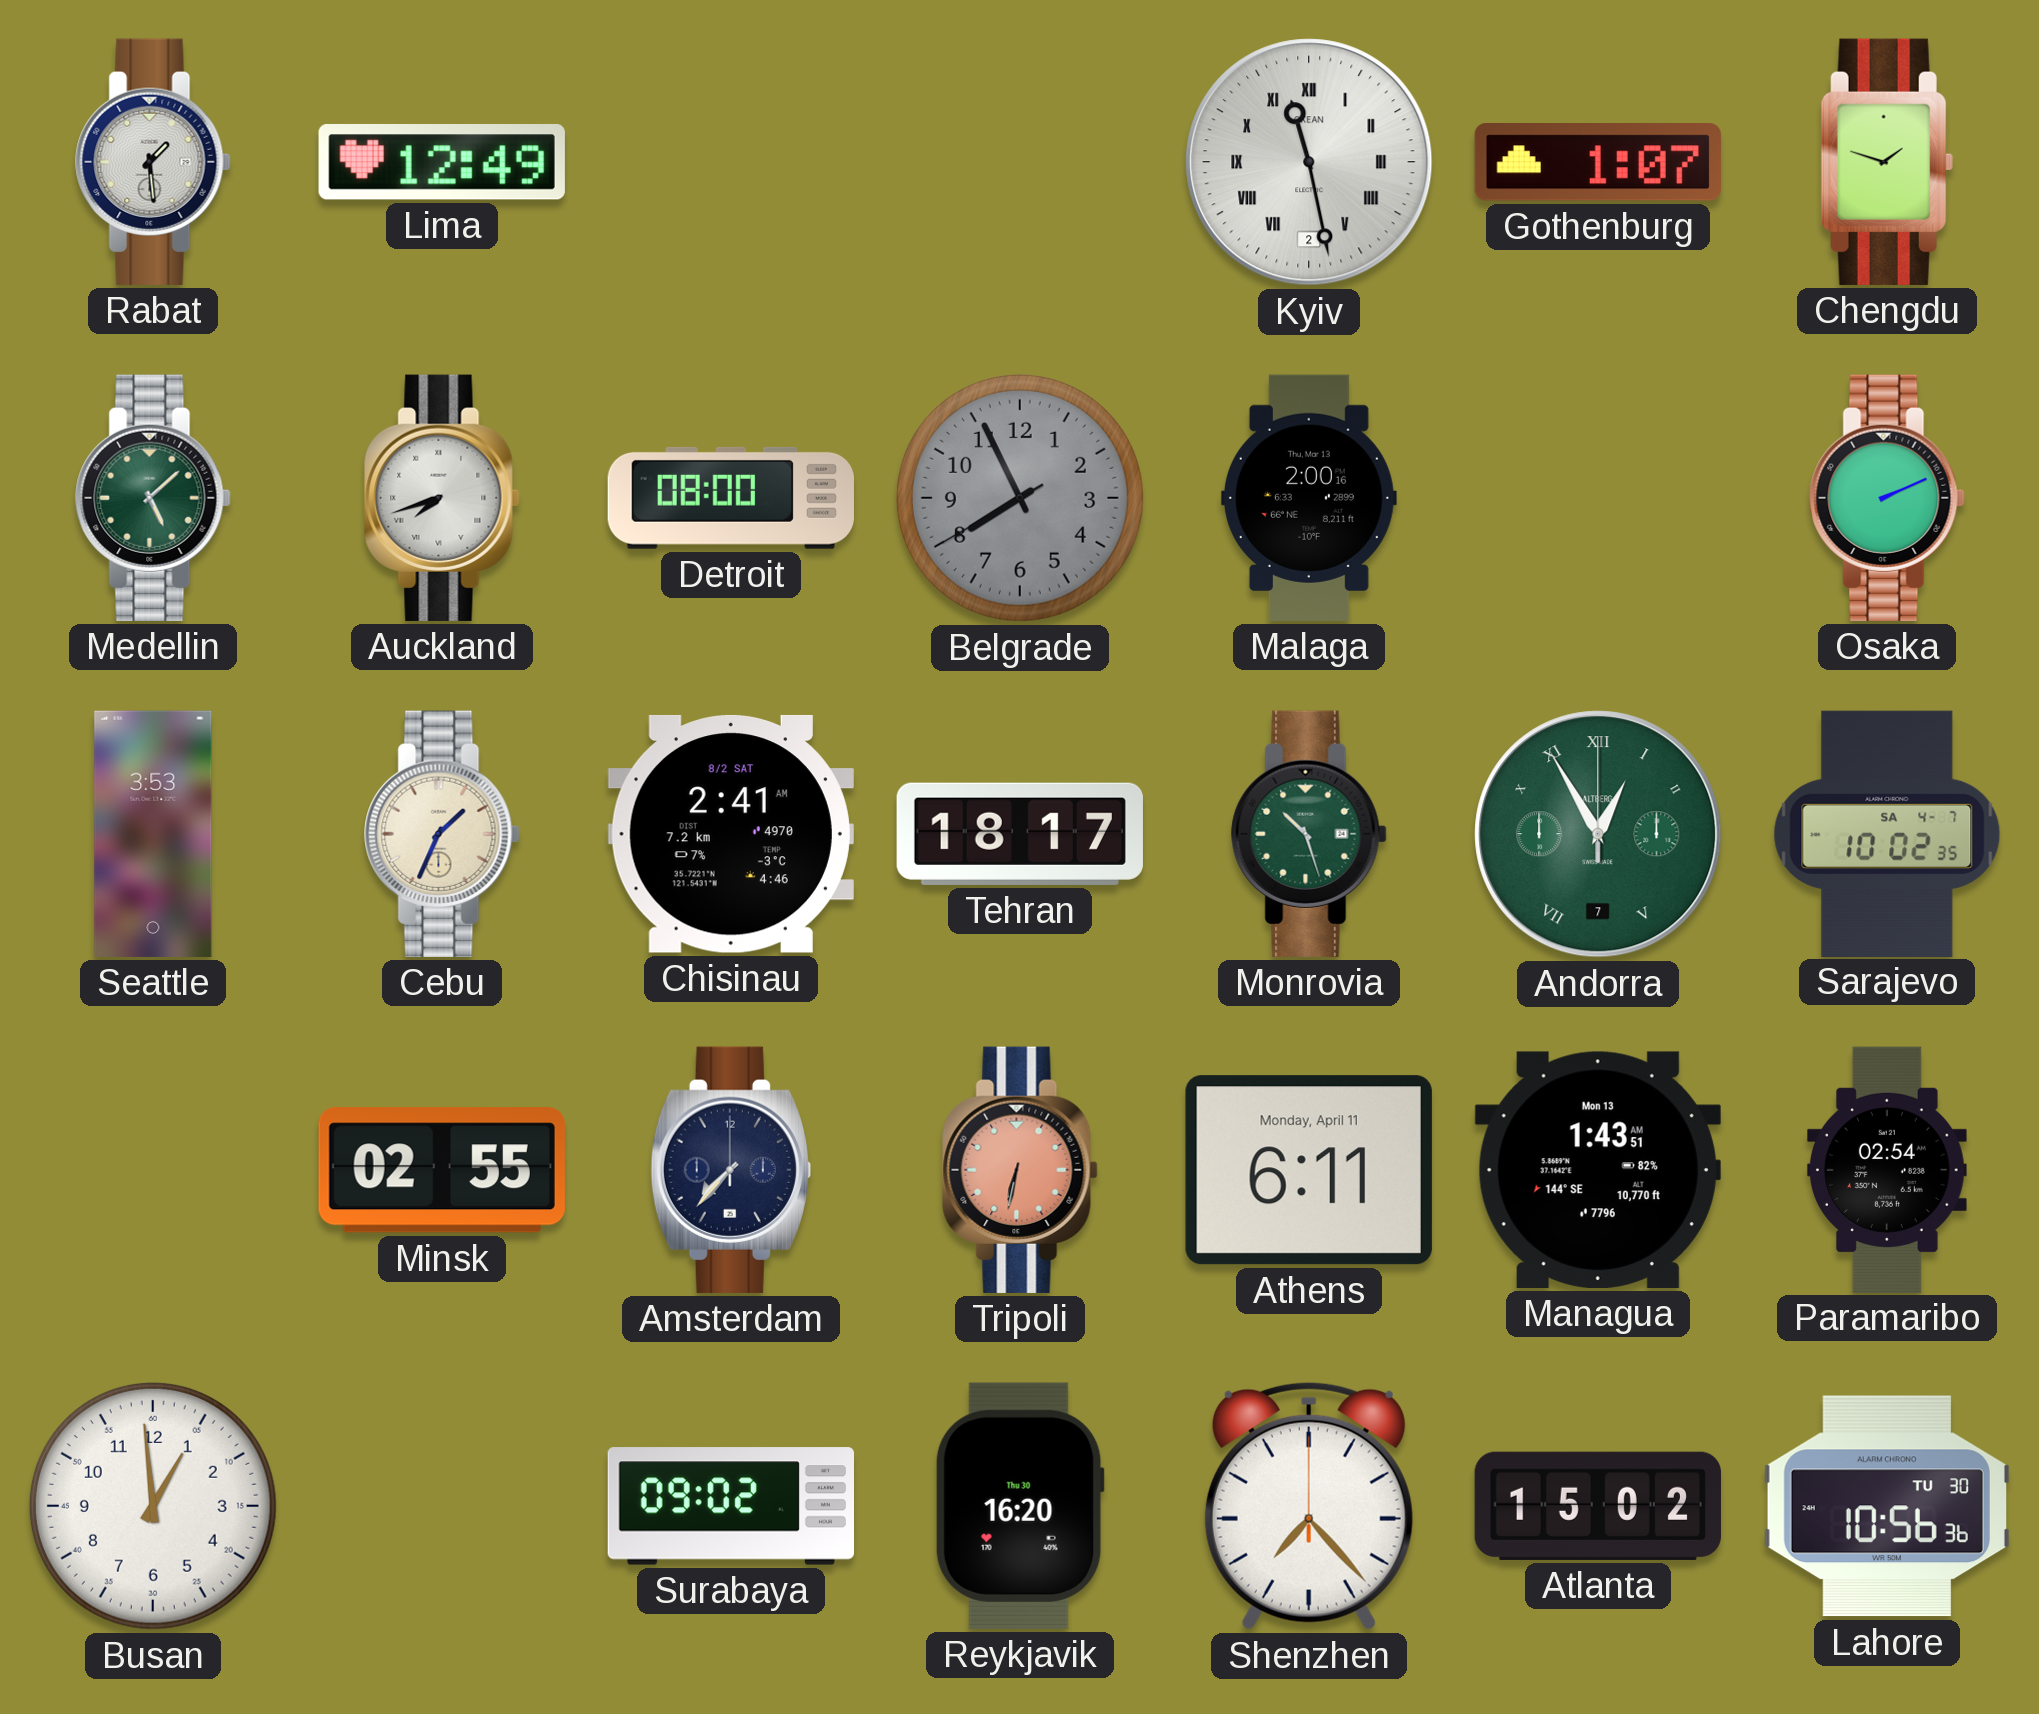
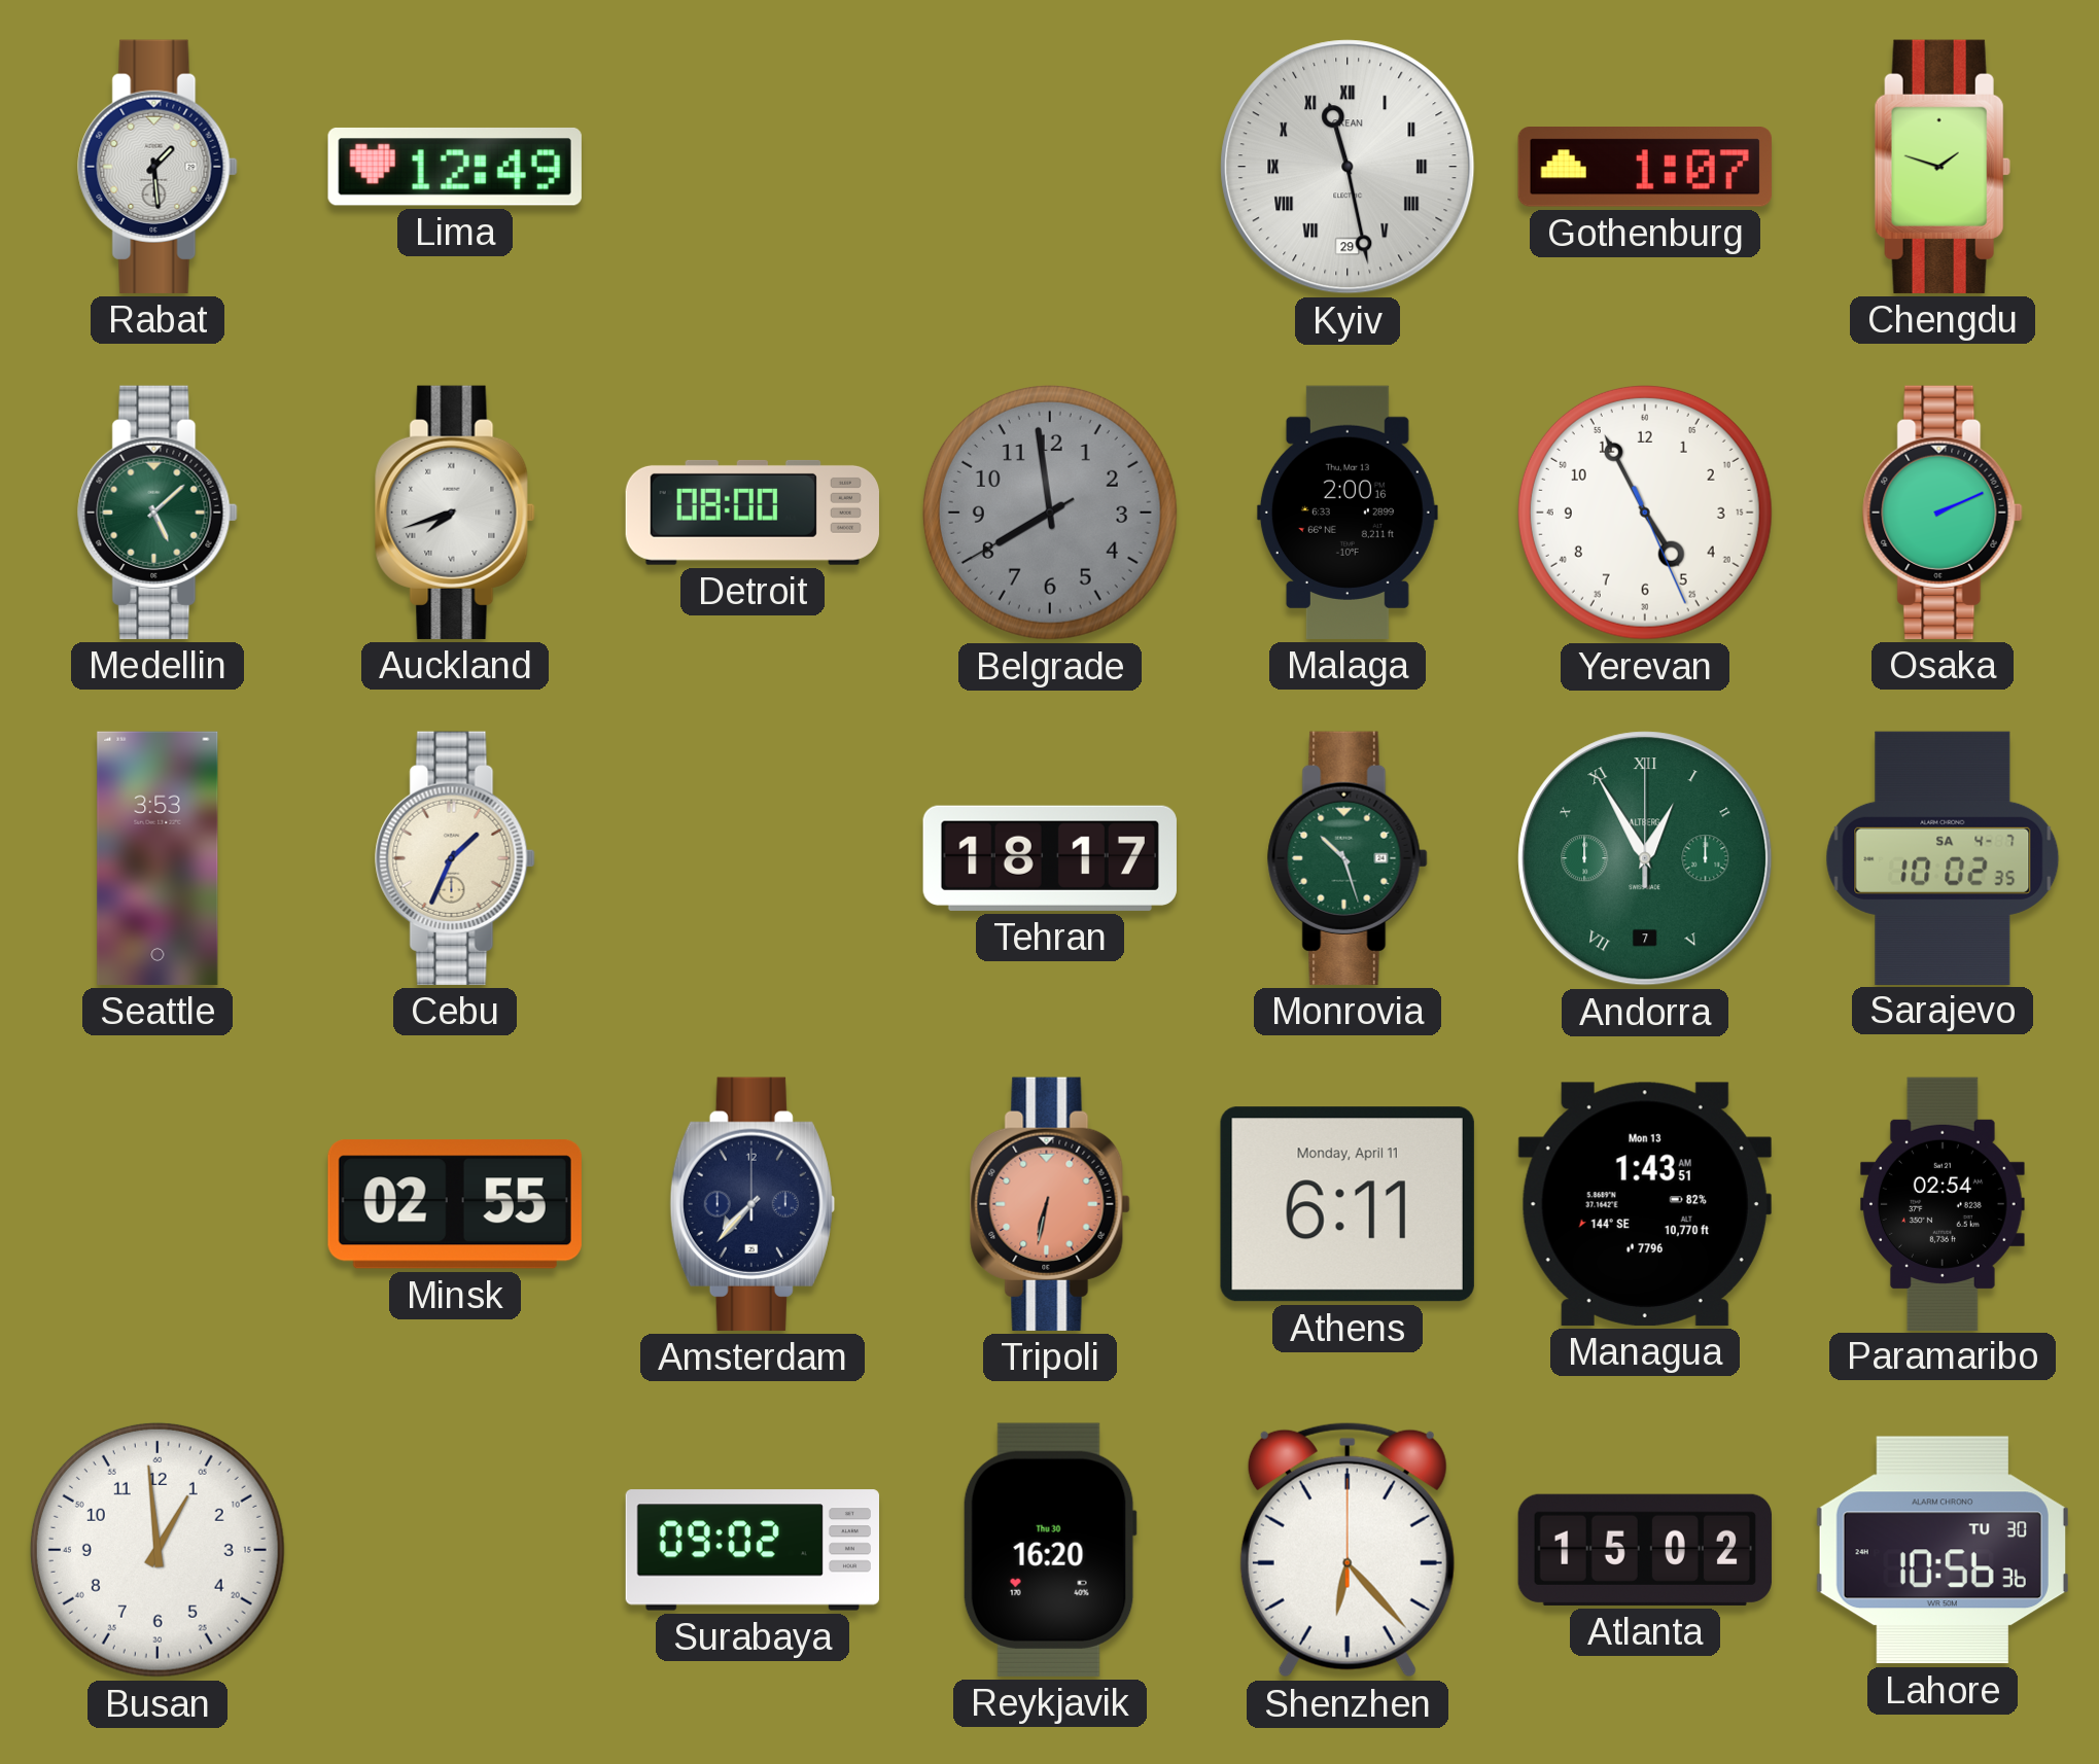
Kyiv date: 2 -> 29
Belgrade: 7:55 -> 7:58
Yerevan: none -> 4:55
Chisinau: 2:41 -> none
Shenzhen: 7:23 -> 6:23
